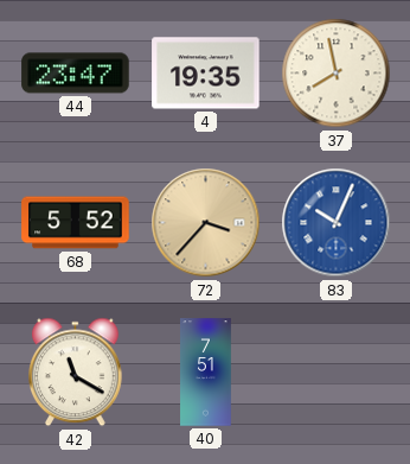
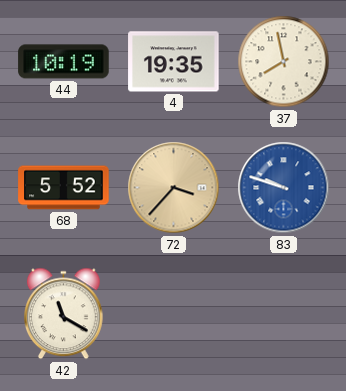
44: 23:47 -> 10:19
83: 10:04 -> 9:48
40: 7:51 -> none
